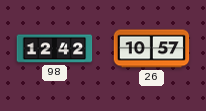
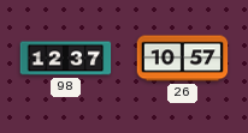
98: 12:42 -> 12:37
